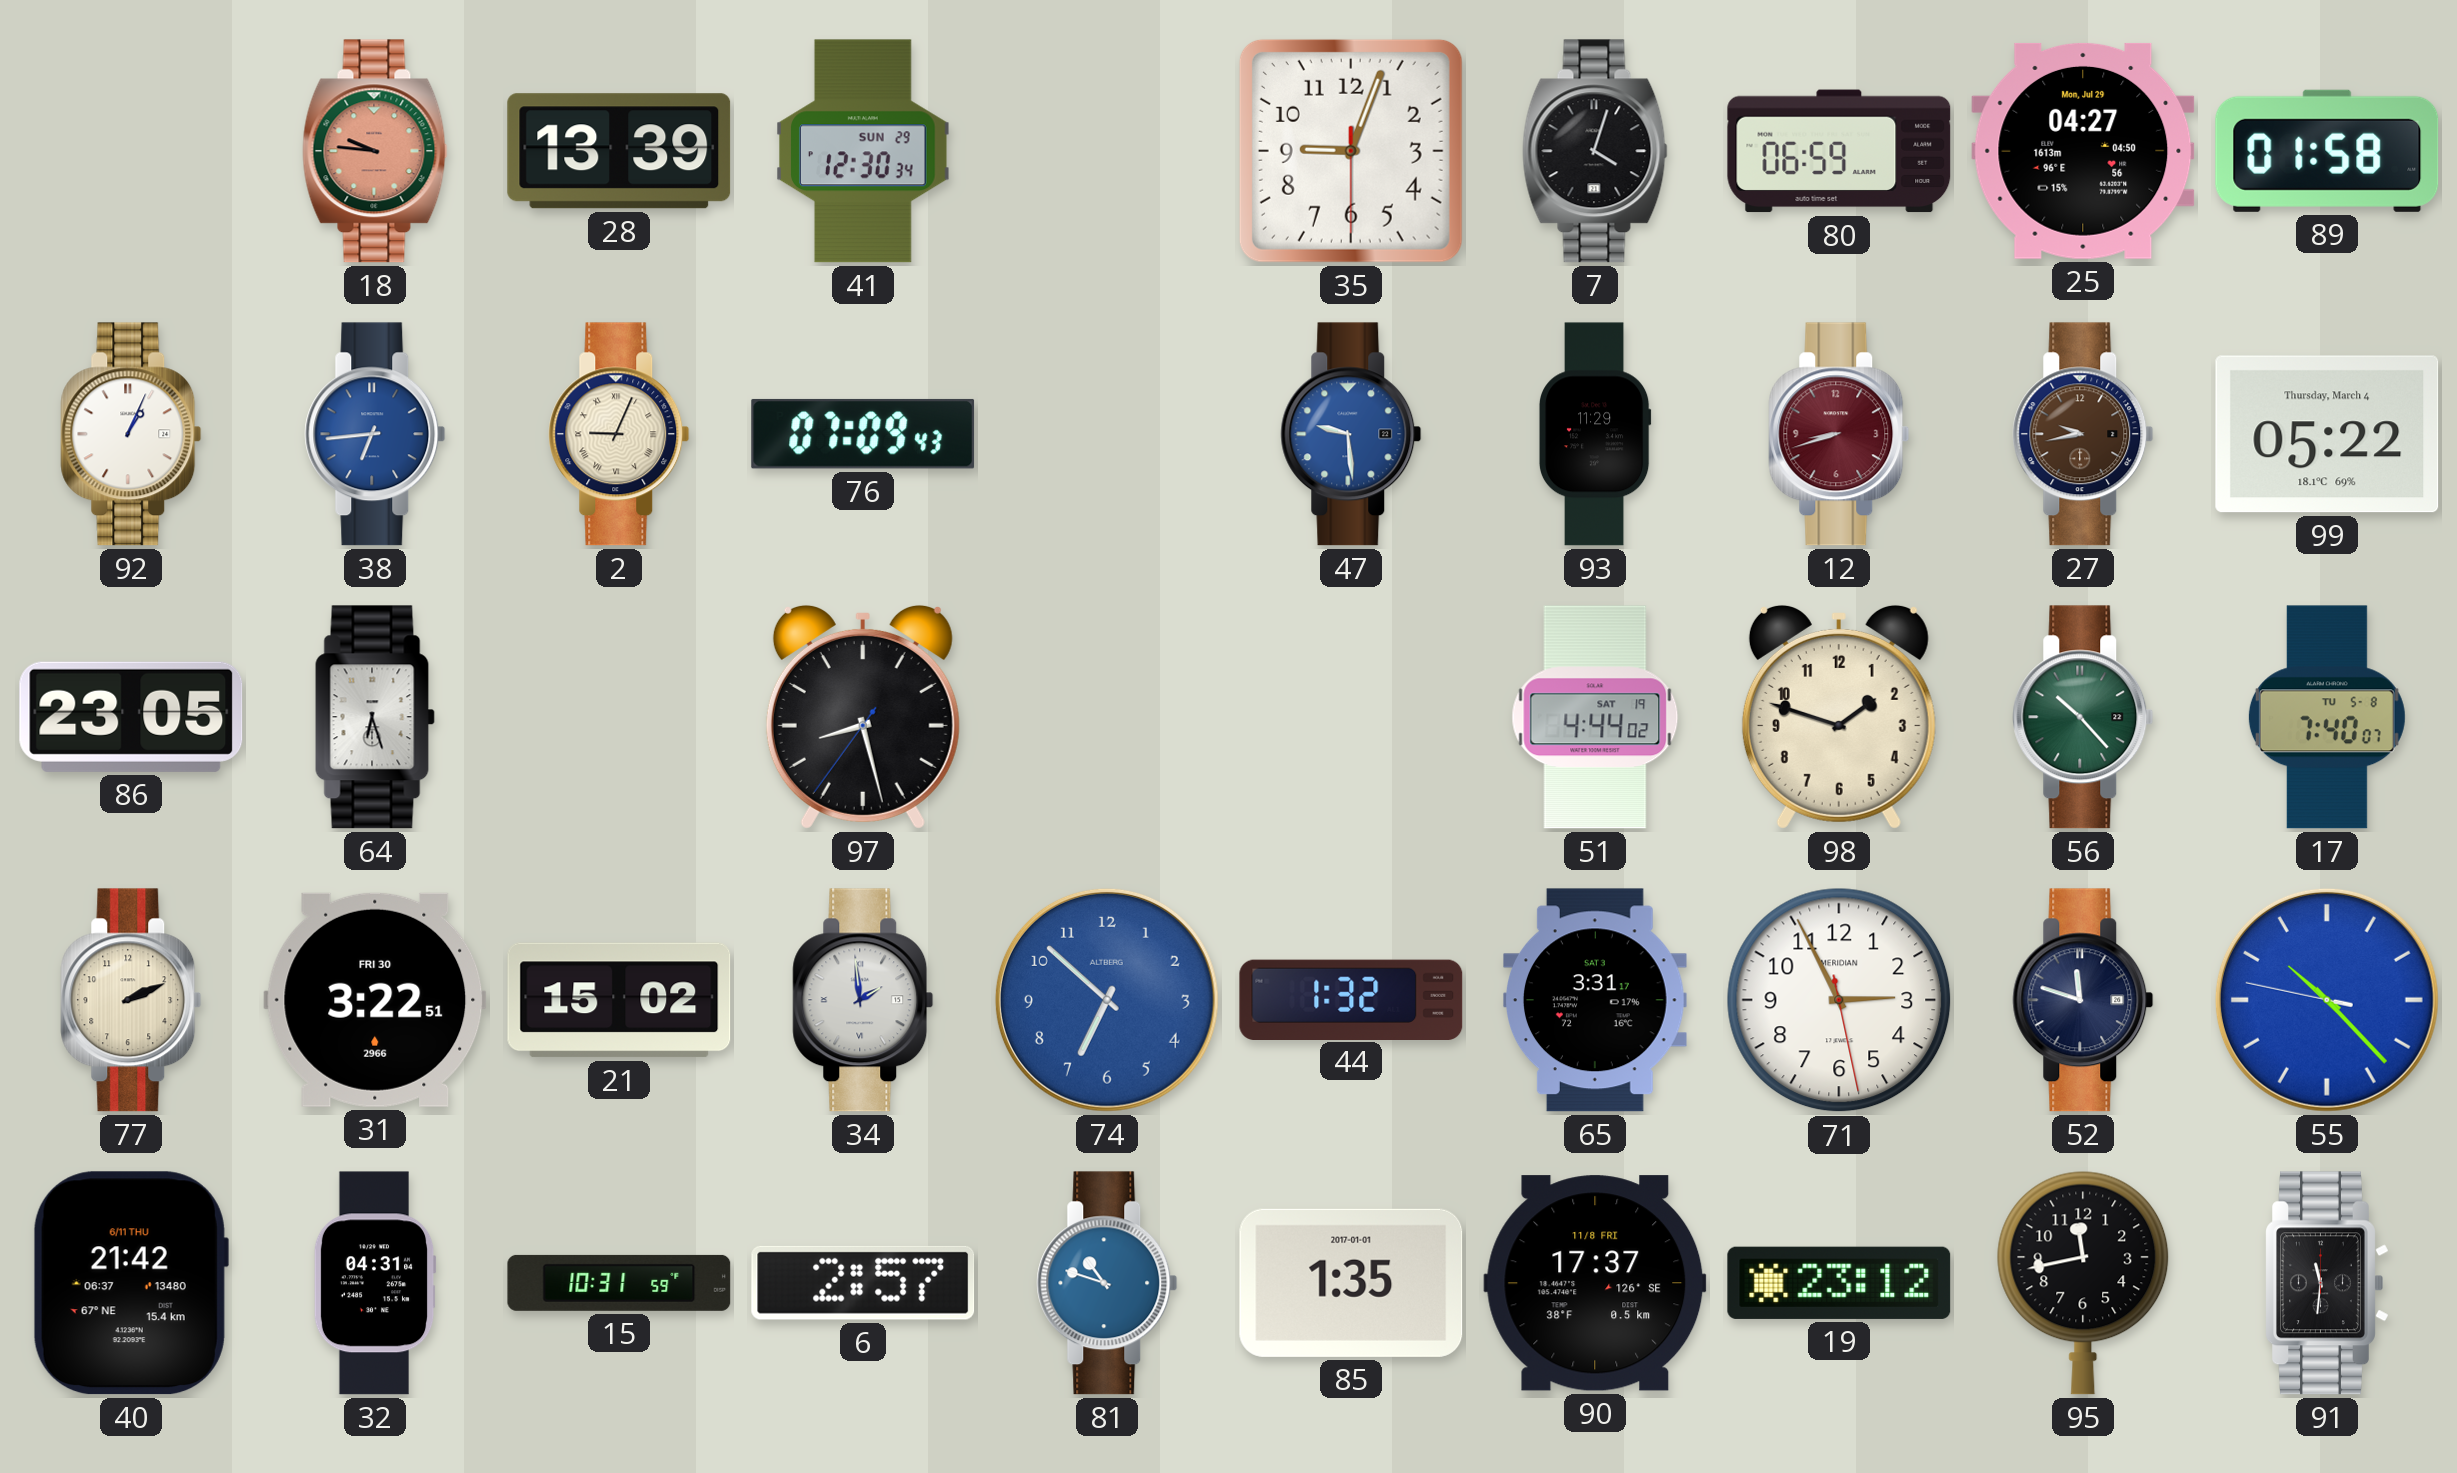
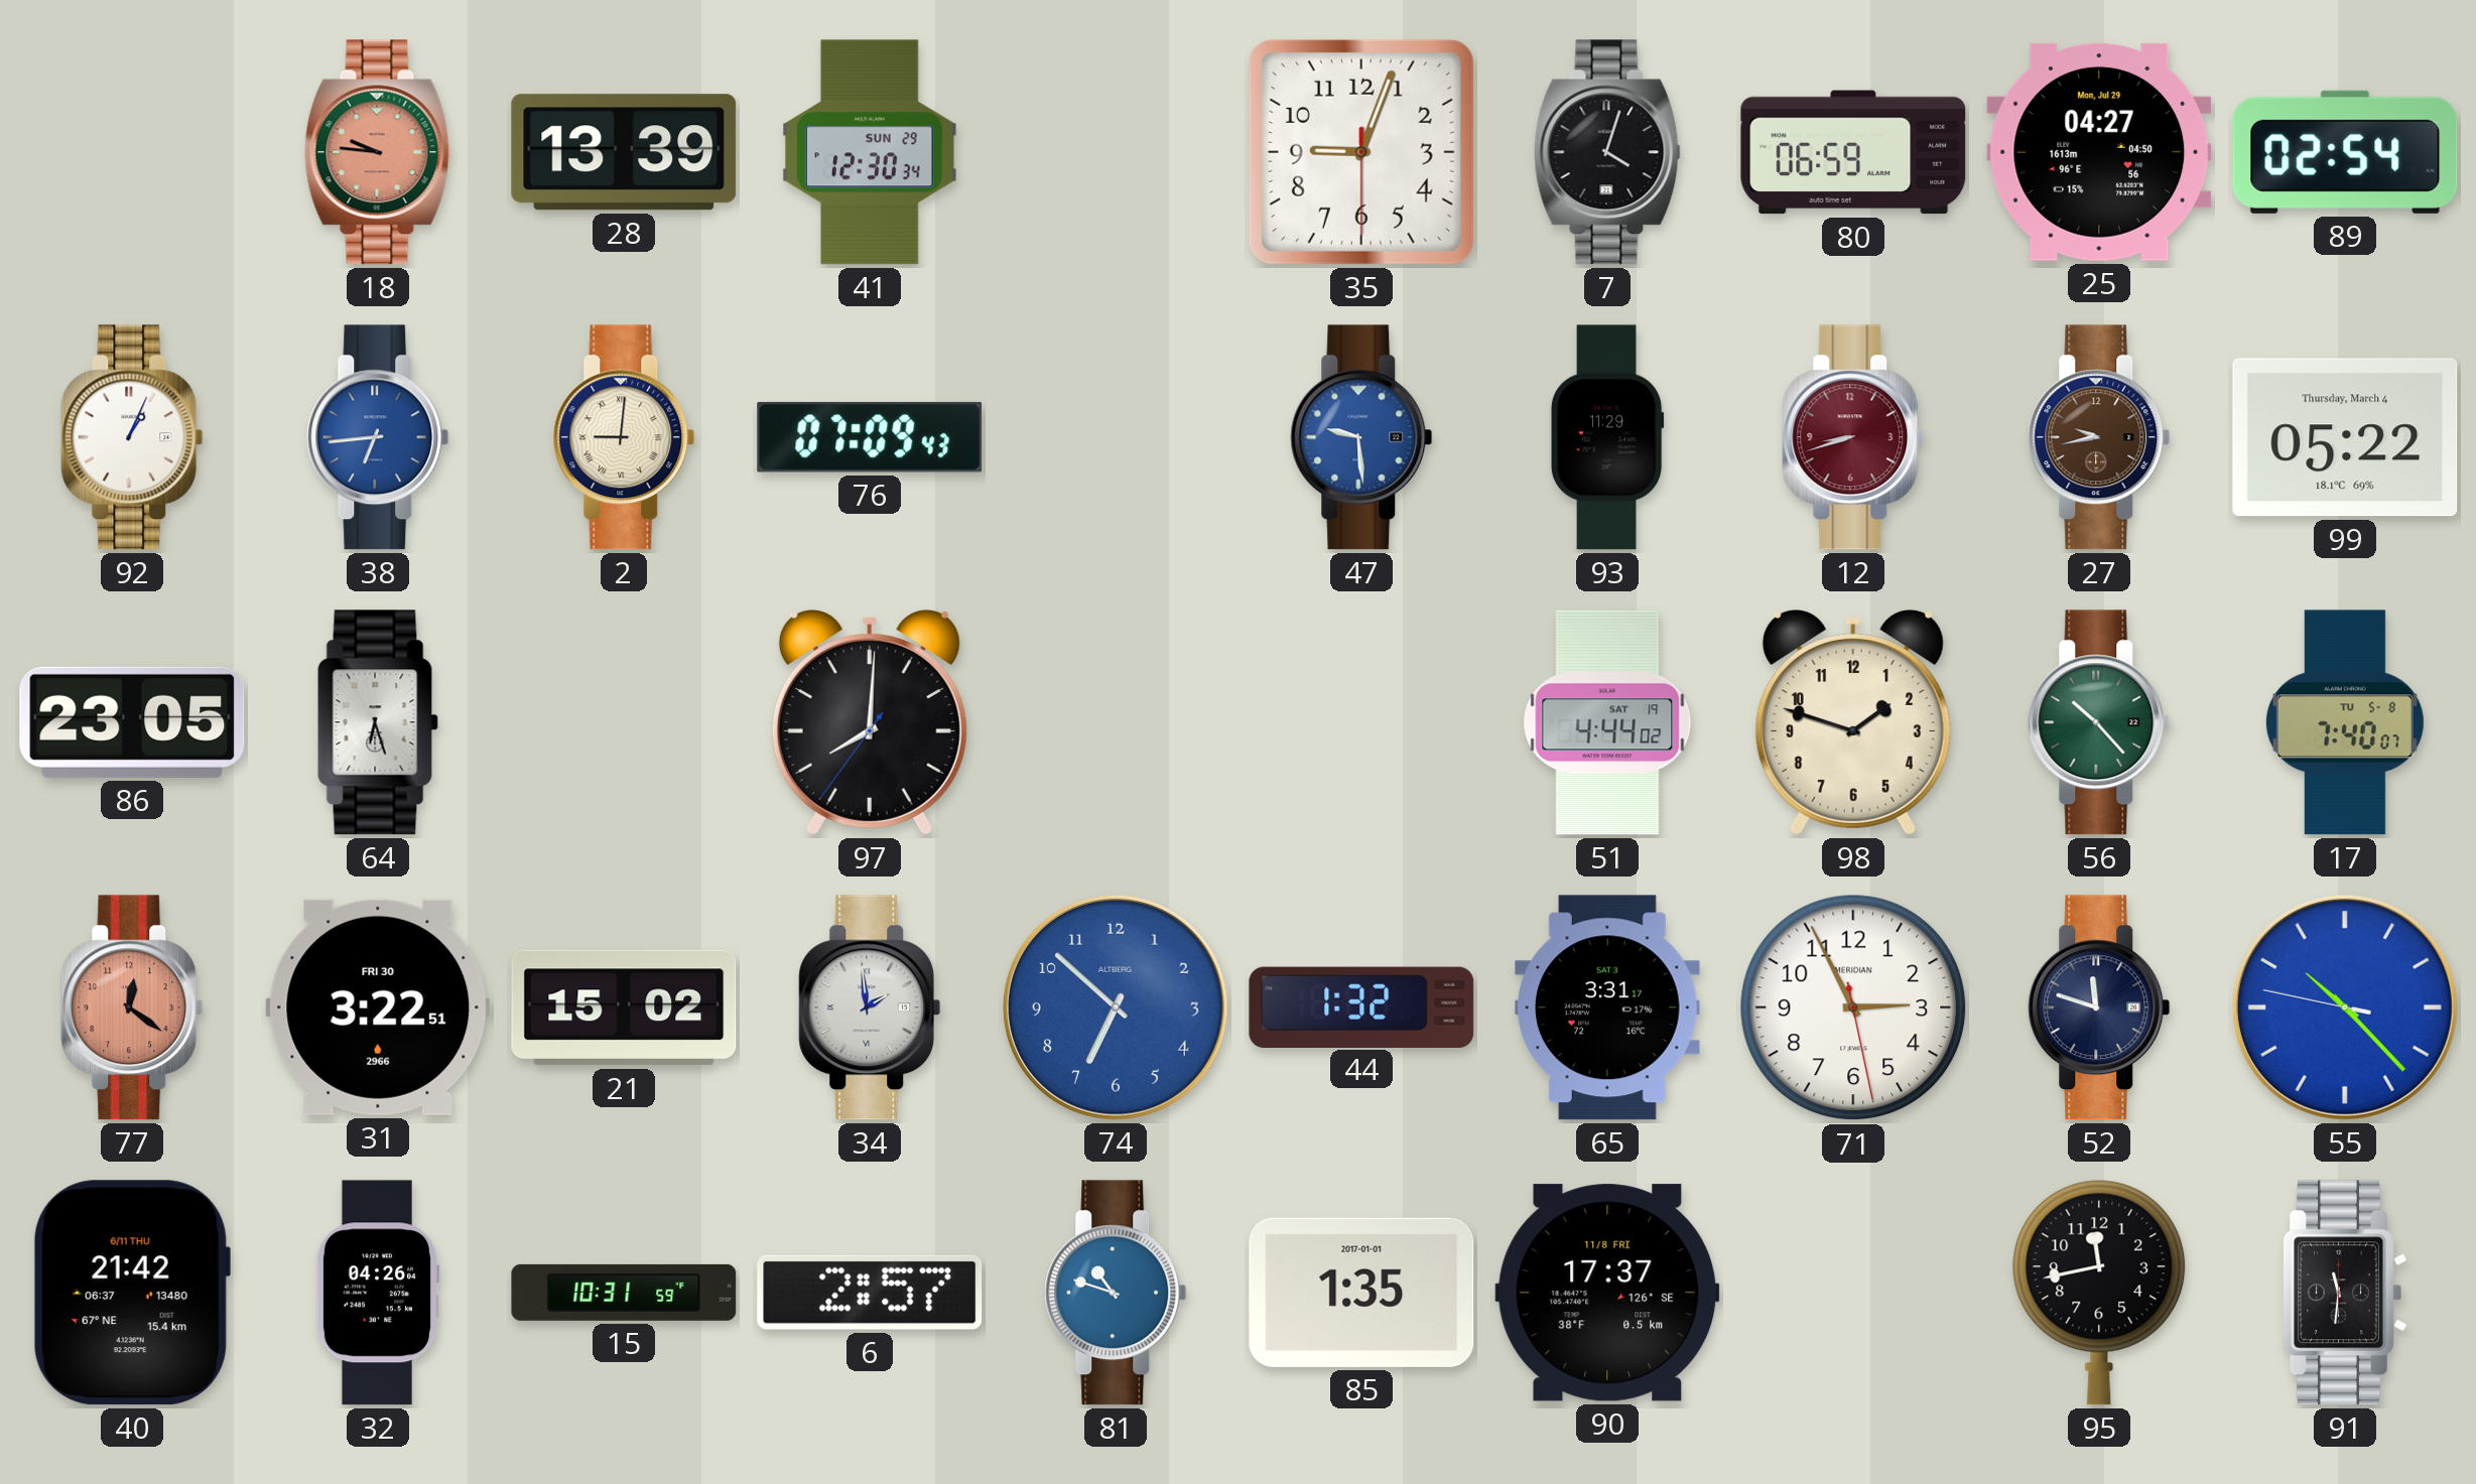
89: 01:58 -> 02:54
2: 9:04 -> 9:01
97: 8:27 -> 8:00
77: 2:11 -> 12:21
77 dial: cream -> salmon
32: 04:31 -> 04:26
19: 23:12 -> none
